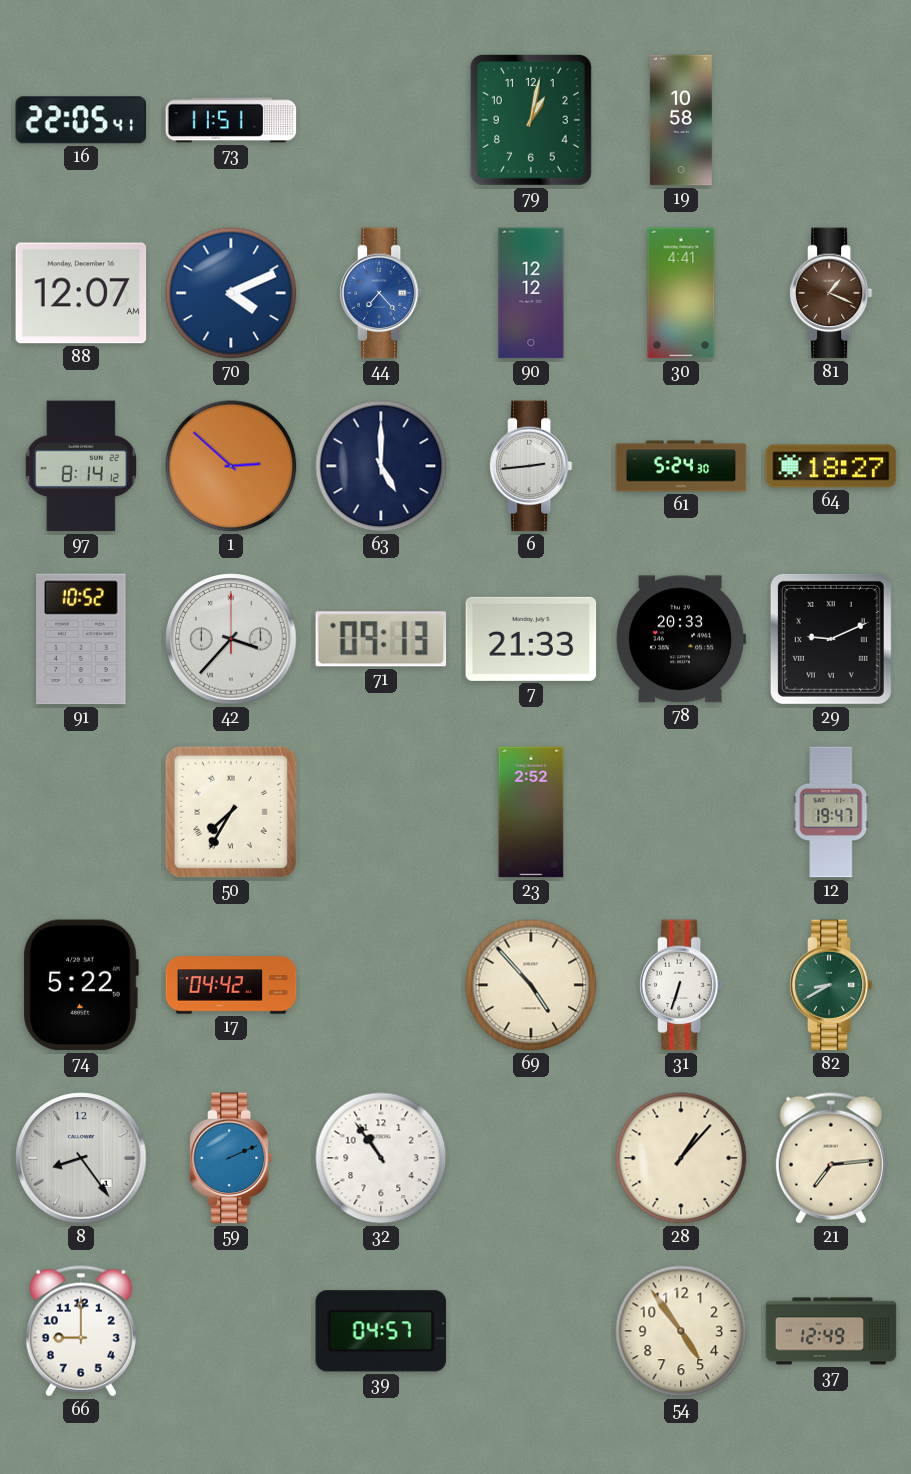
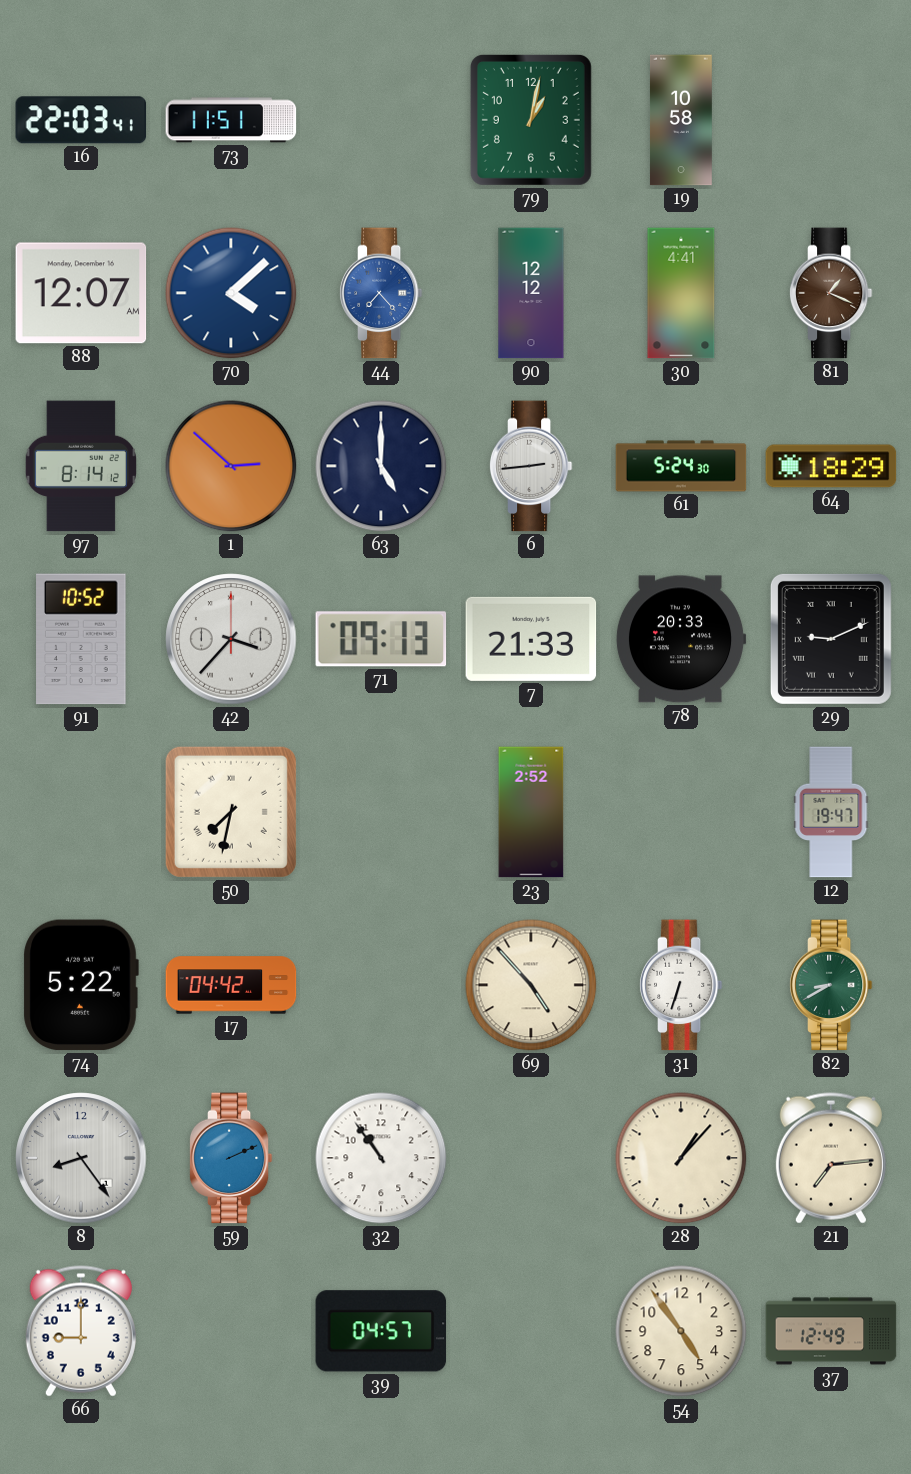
16: 22:05 -> 22:03
70: 4:11 -> 4:08
64: 18:27 -> 18:29
50: 7:35 -> 7:32
